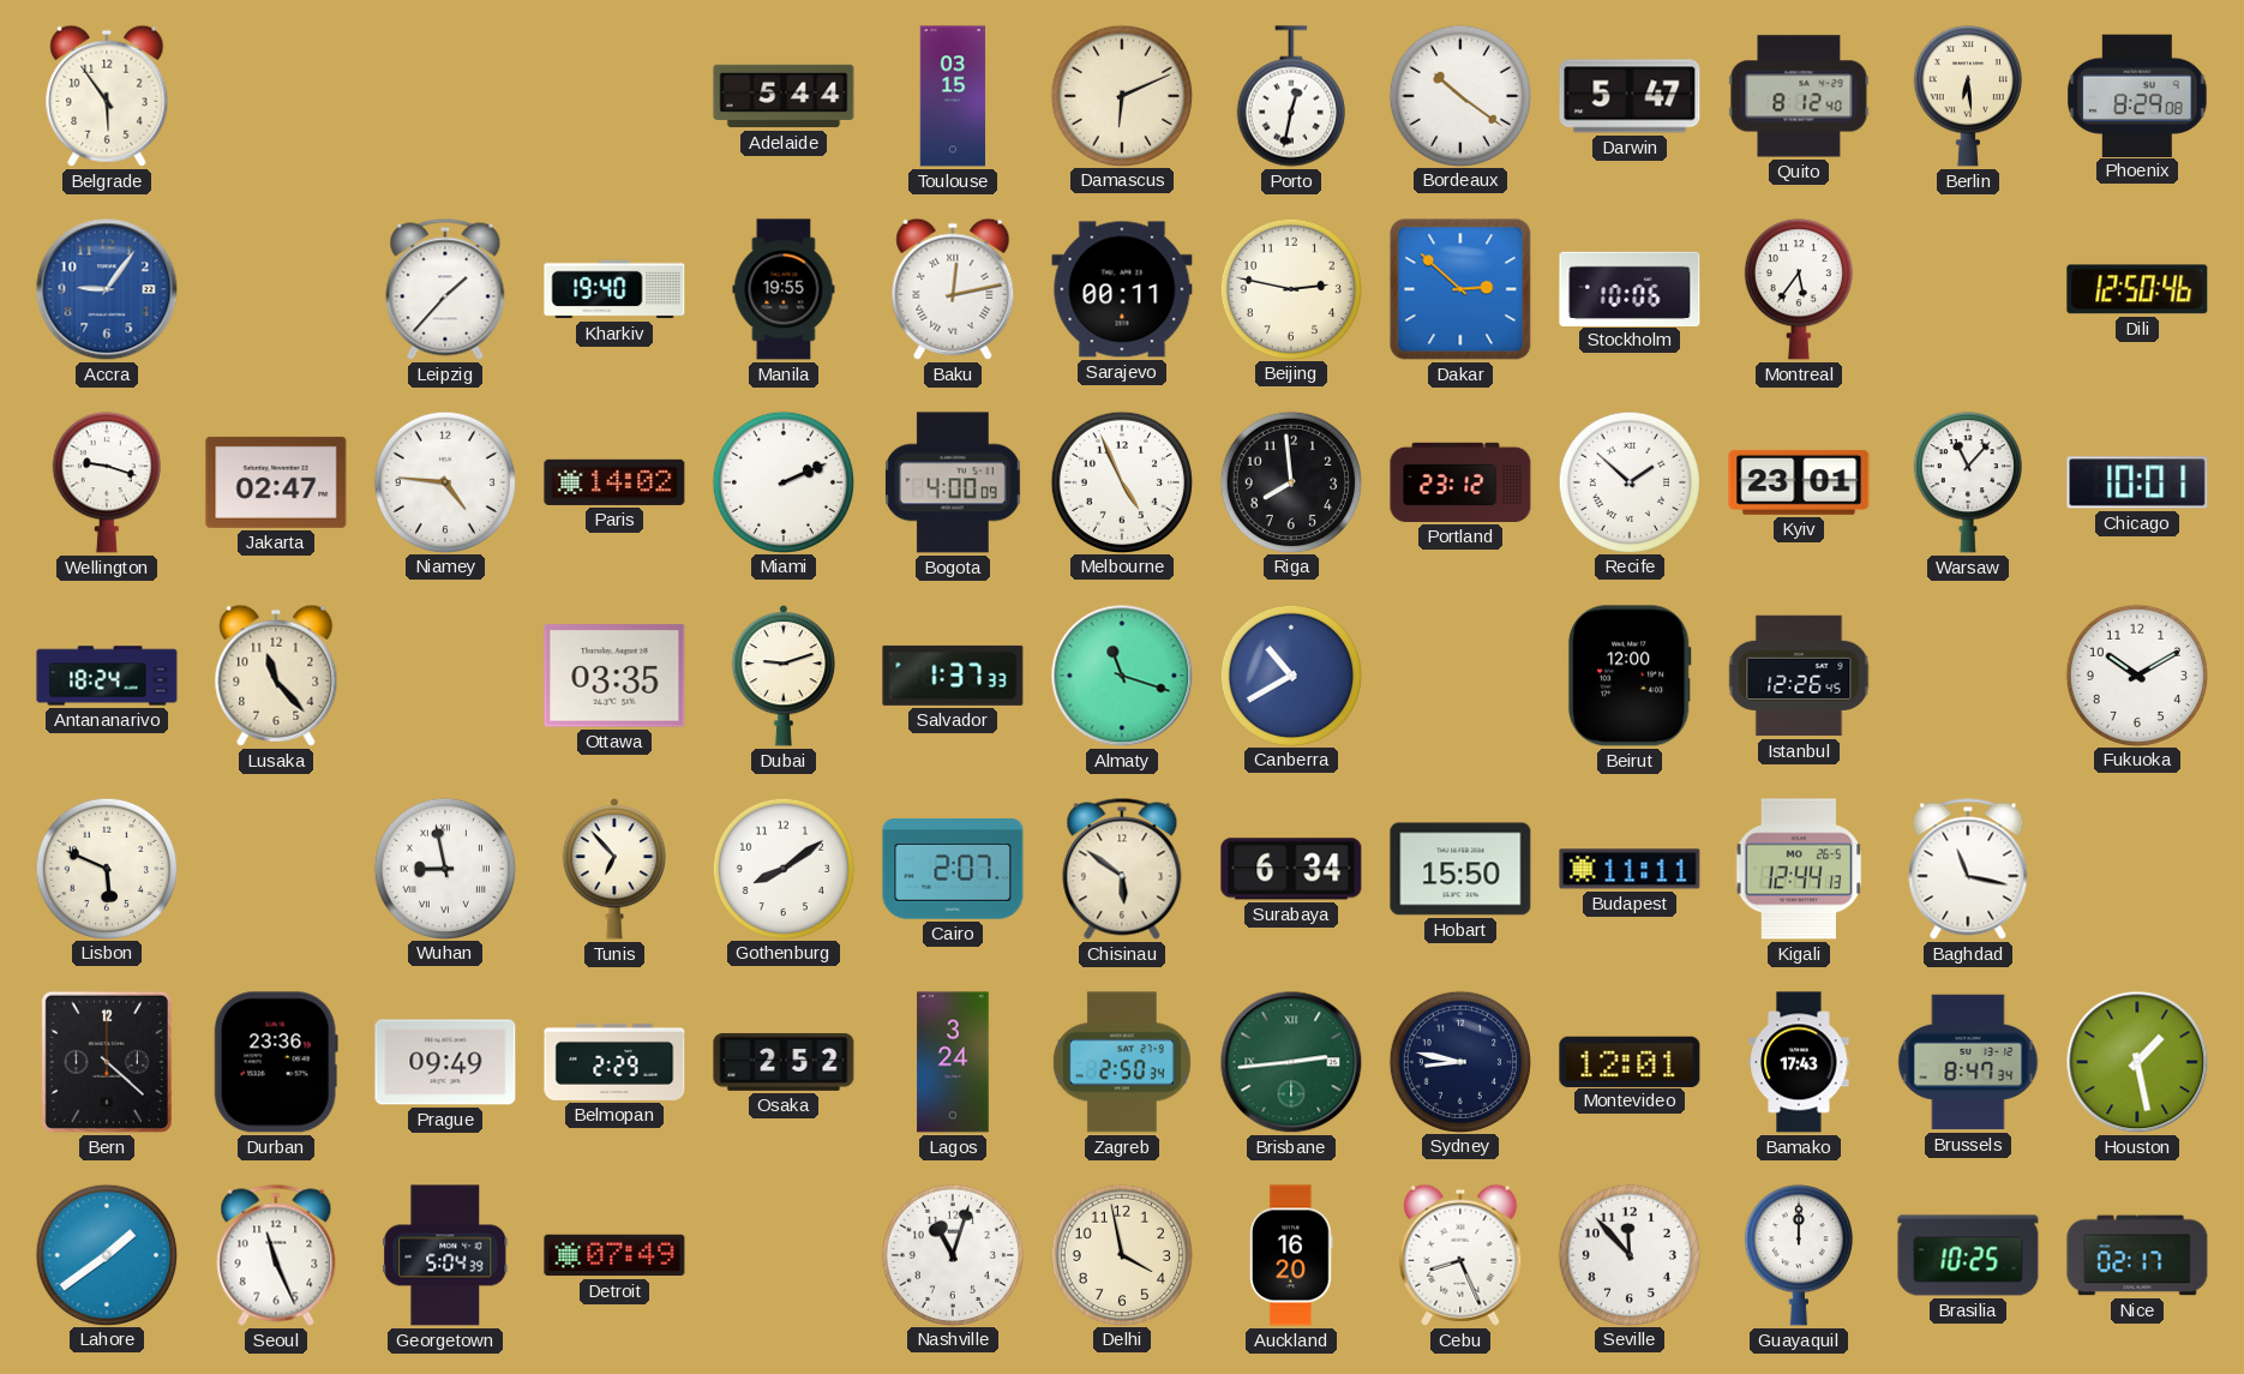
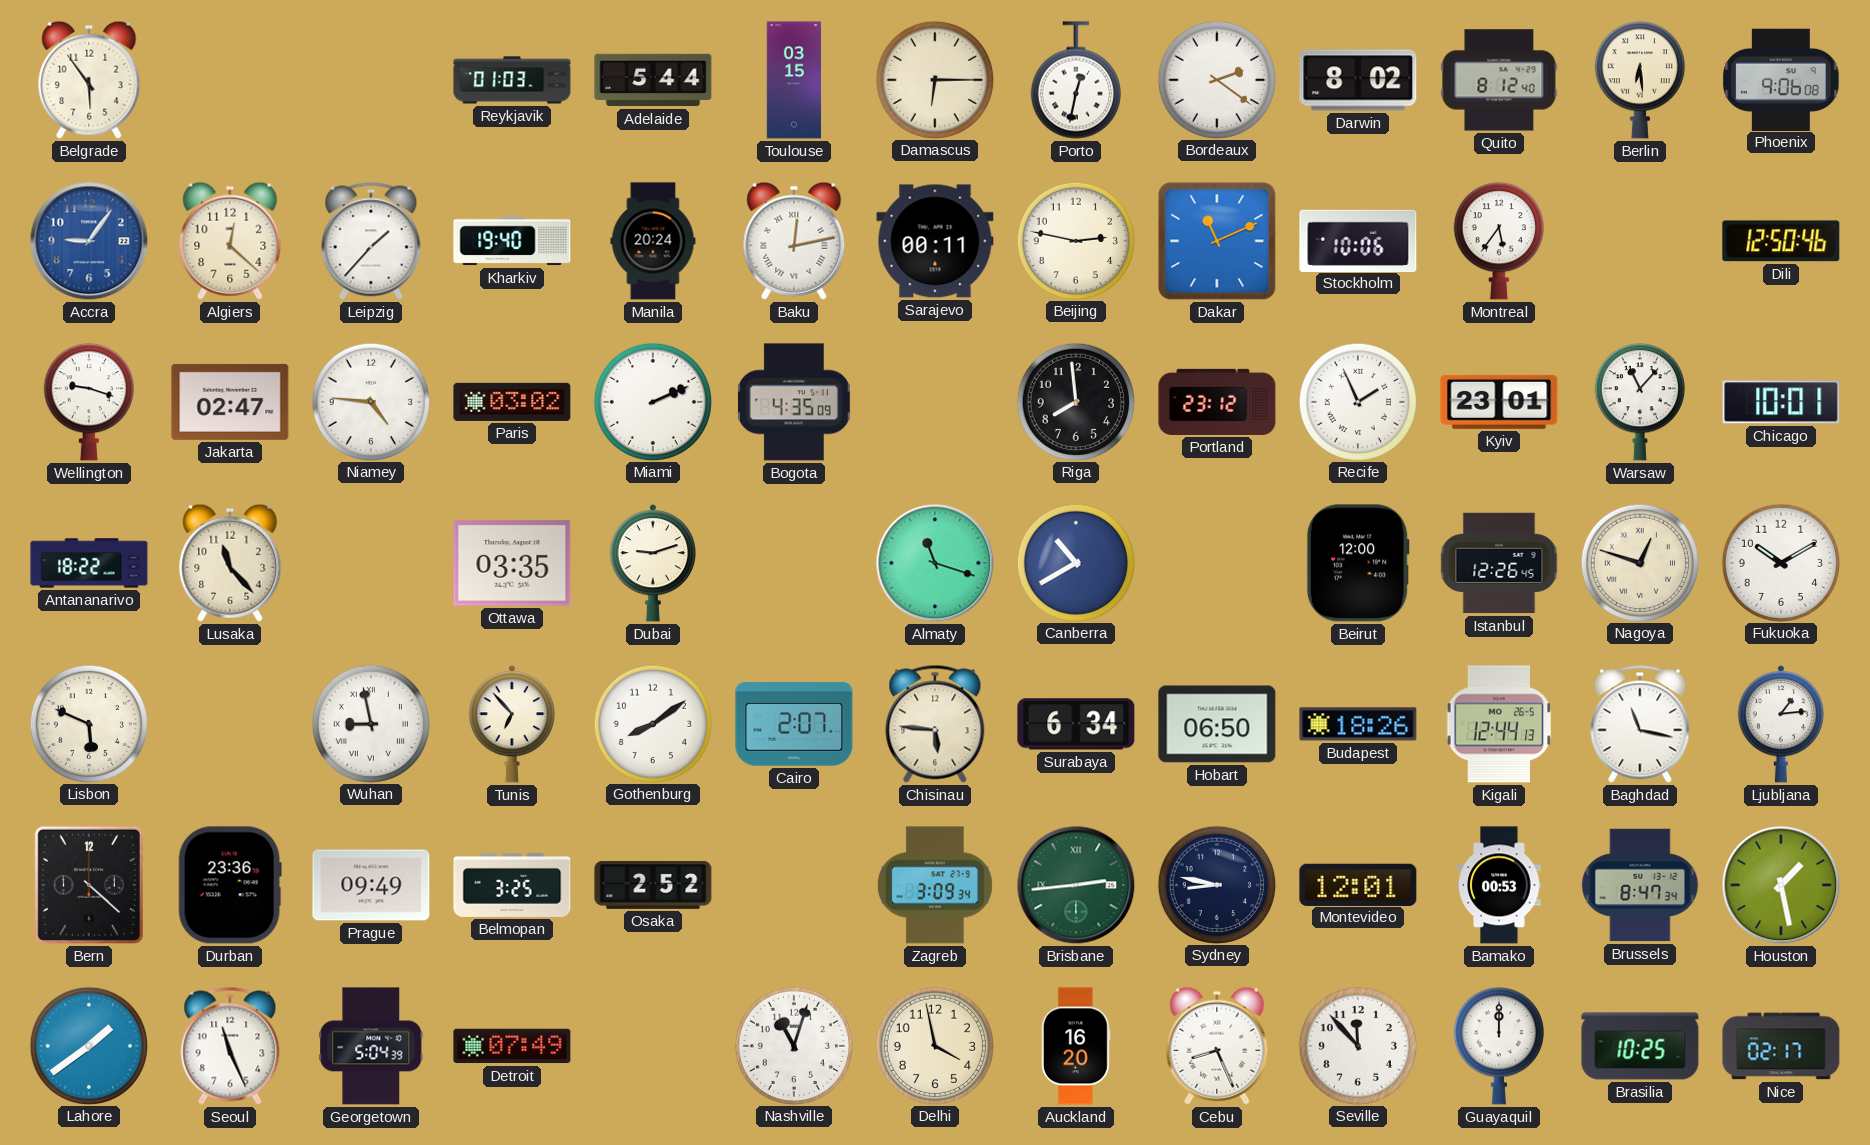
Reykjavik: none -> 01:03
Damascus: 6:11 -> 6:15
Bordeaux: 10:21 -> 2:21
Darwin: 5:47 -> 8:02
Phoenix: 8:29 -> 9:06
Algiers: none -> 12:22
Manila: 19:55 -> 20:24
Dakar: 2:52 -> 11:11
Paris: 14:02 -> 03:02
Bogota: 4:00 -> 4:35
Melbourne: 4:56 -> none
Recife: 1:52 -> 1:56
Antananarivo: 18:24 -> 18:22
Salvador: 1:37 -> none
Nagoya: none -> 12:48
Chisinau: 5:51 -> 5:46
Hobart: 15:50 -> 06:50
Budapest: 11:11 -> 18:26
Ljubljana: none -> 1:14
Belmopan: 2:29 -> 3:25
Lagos: 3:24 -> none
Zagreb: 2:50 -> 3:09
Bamako: 17:43 -> 00:53
